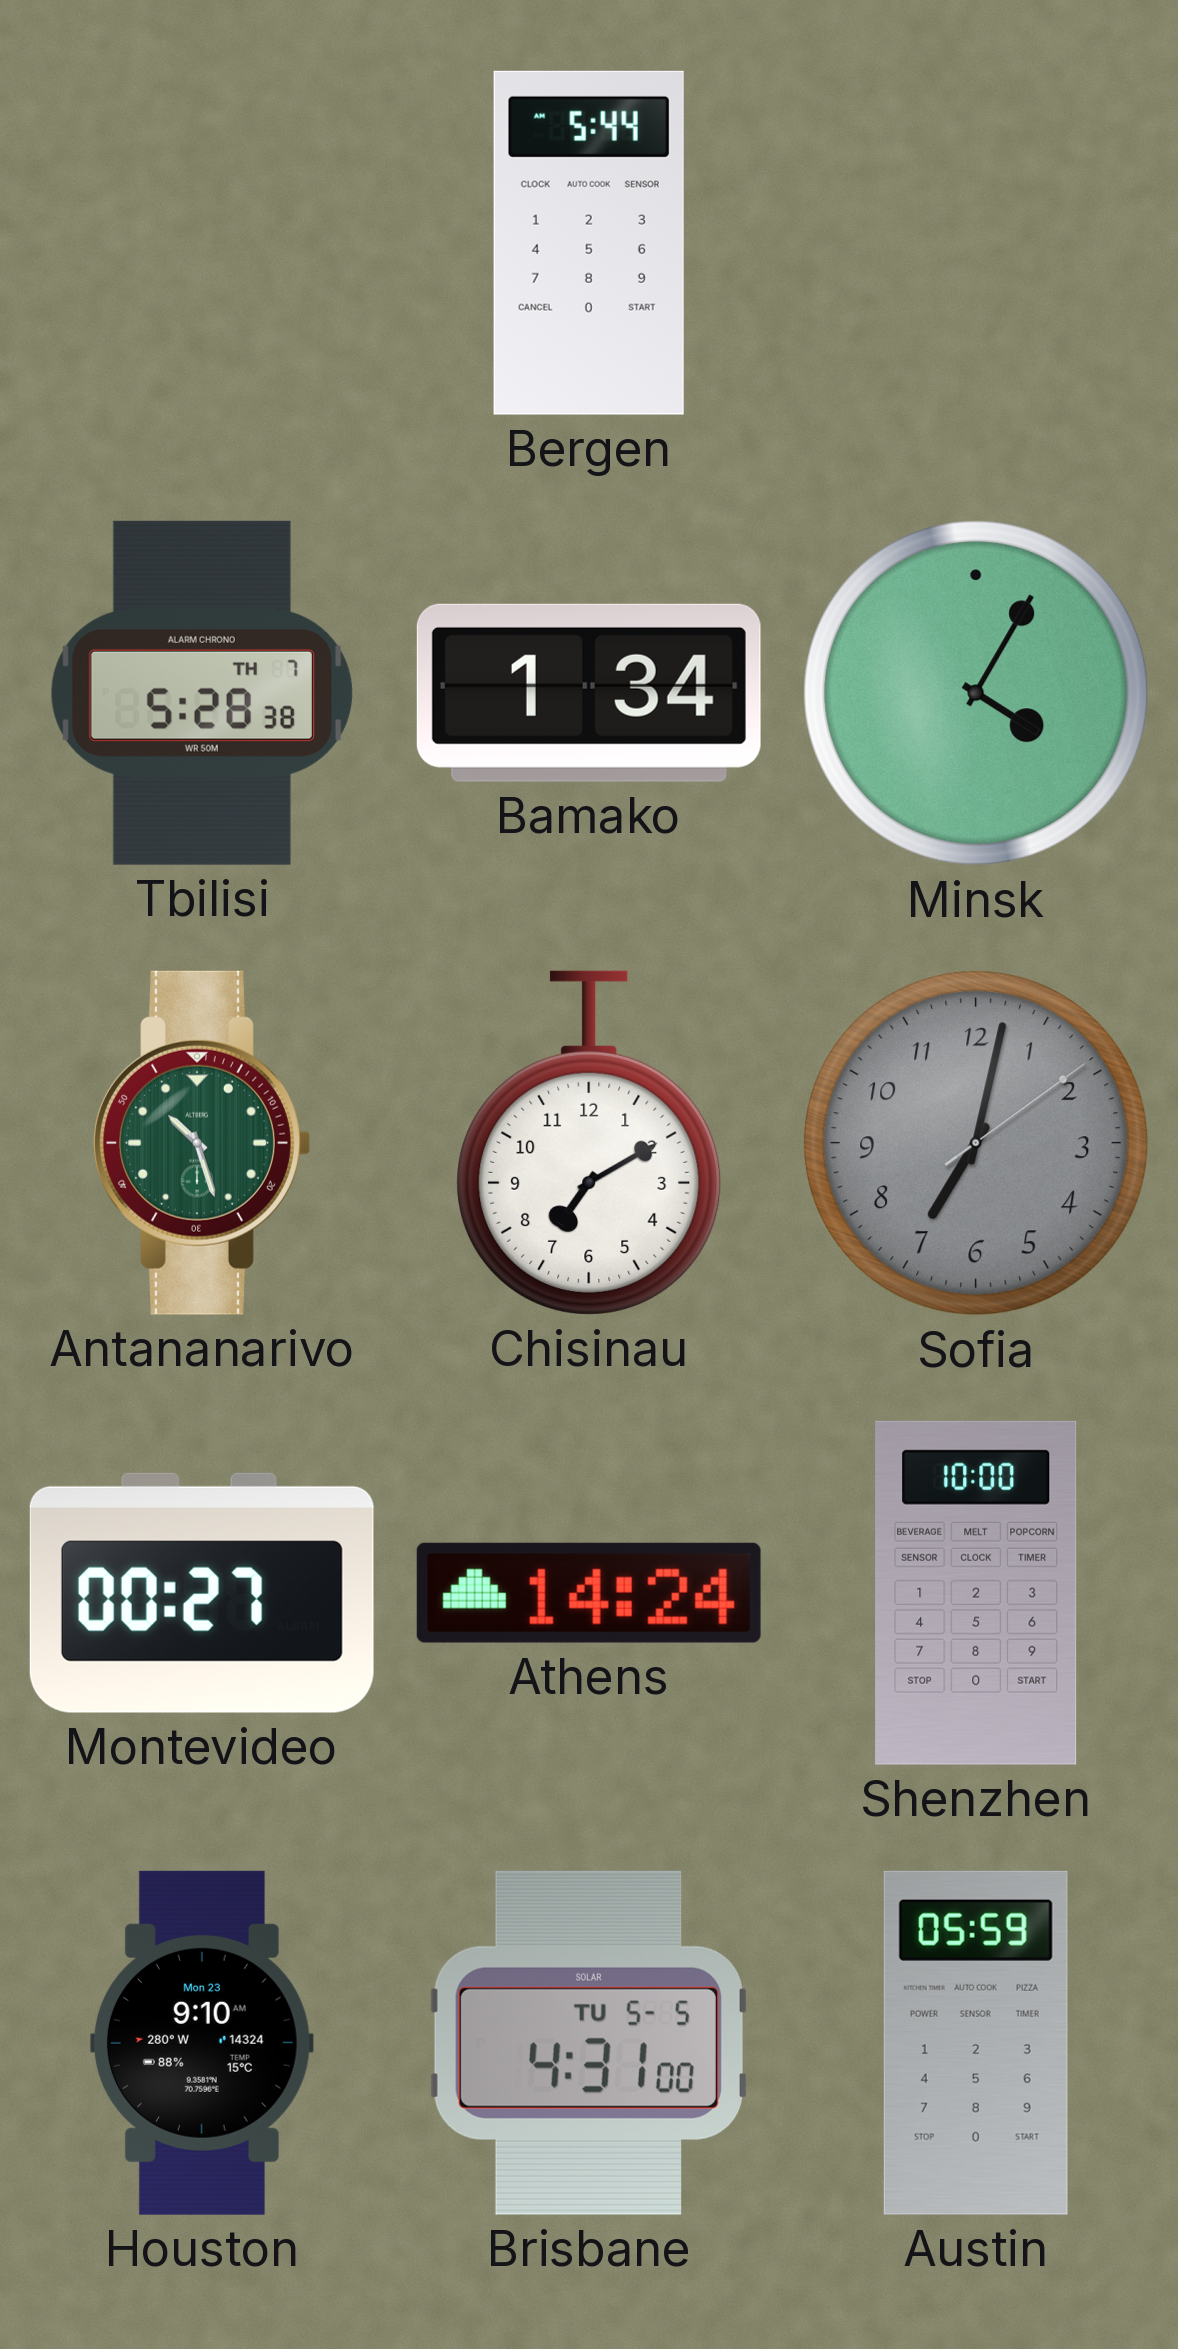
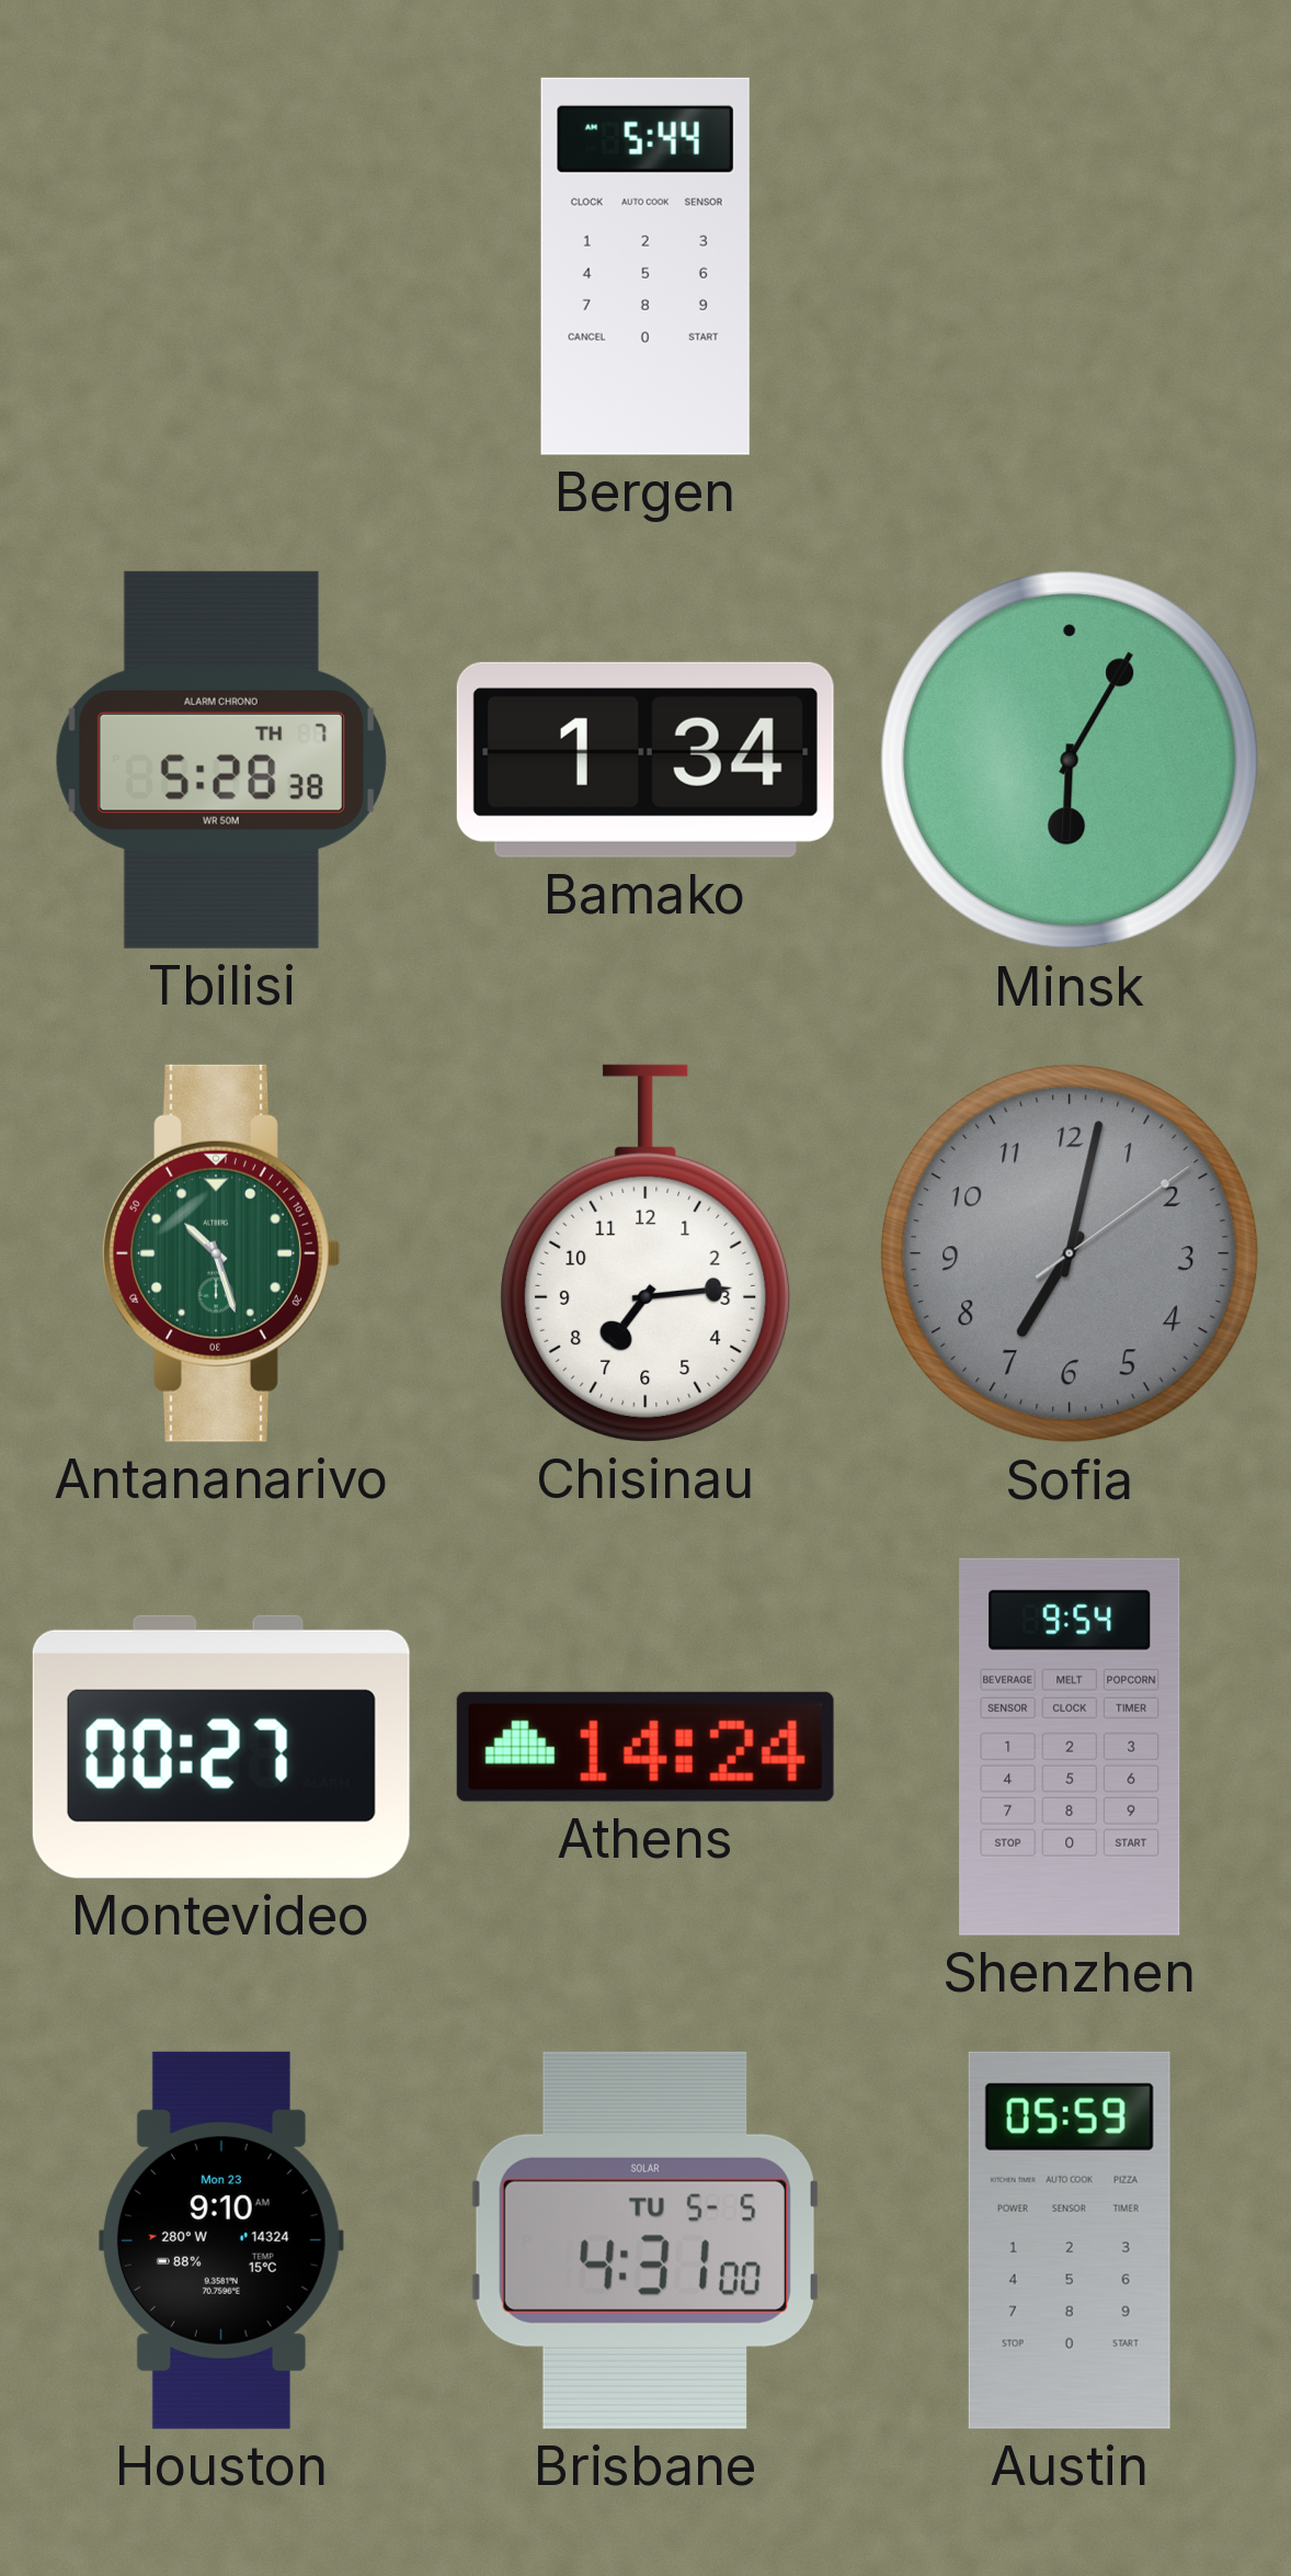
Minsk: 4:05 -> 6:05
Chisinau: 7:10 -> 7:14
Shenzhen: 10:00 -> 9:54
